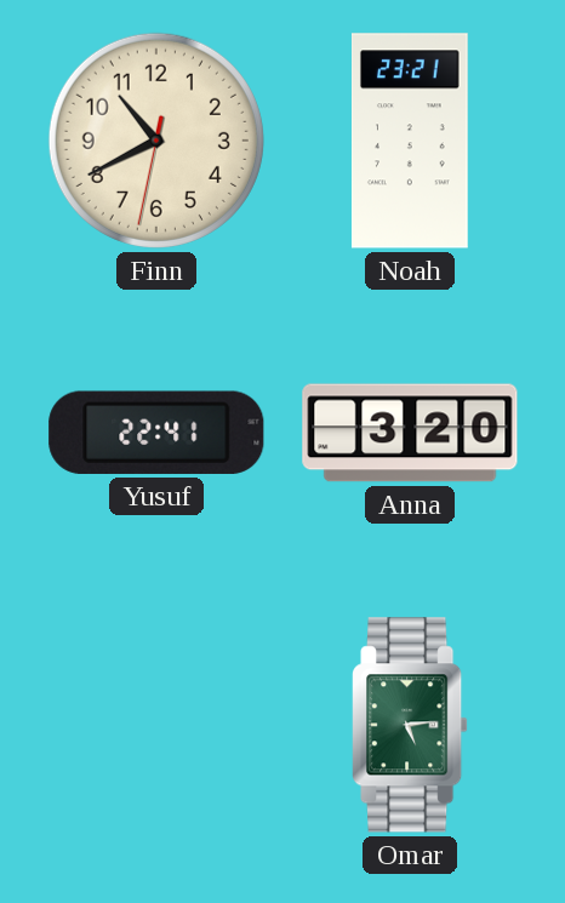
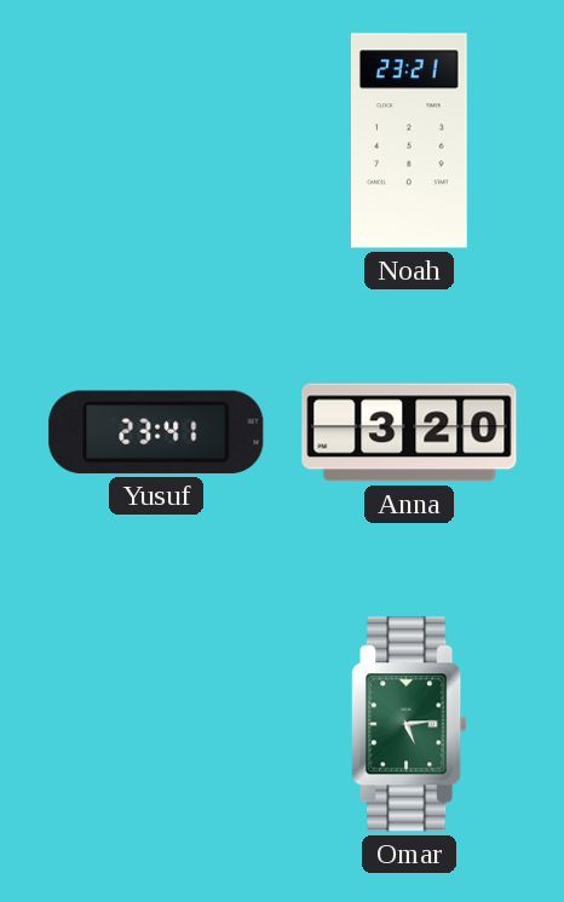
Finn: 10:40 -> none
Yusuf: 22:41 -> 23:41
